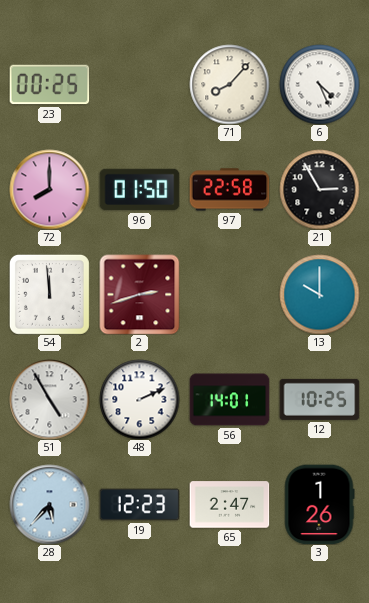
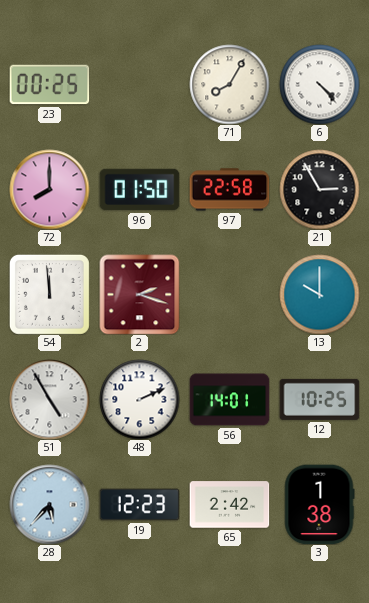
71: 8:07 -> 8:05
6: 4:26 -> 4:23
2: 2:42 -> 2:18
65: 2:47 -> 2:42
3: 1:26 -> 1:38
